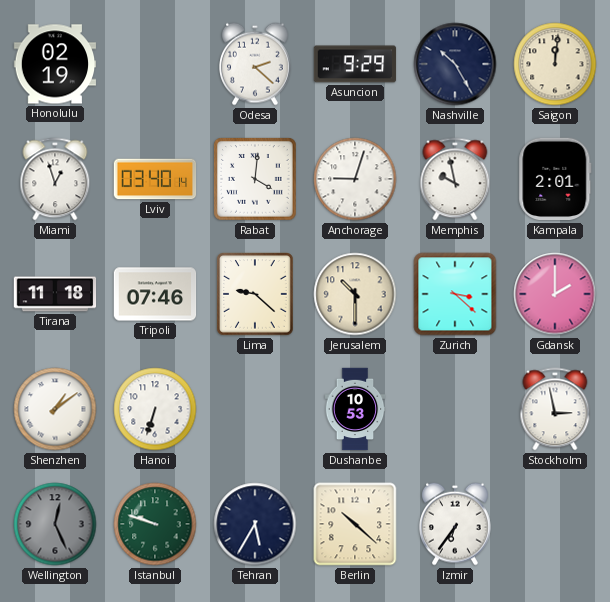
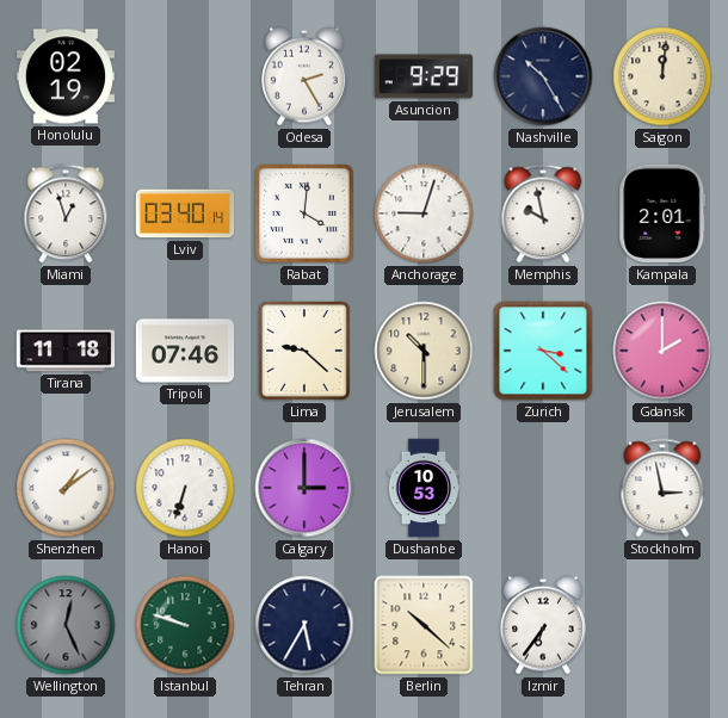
Odesa: 2:22 -> 2:25
Calgary: none -> 3:00
